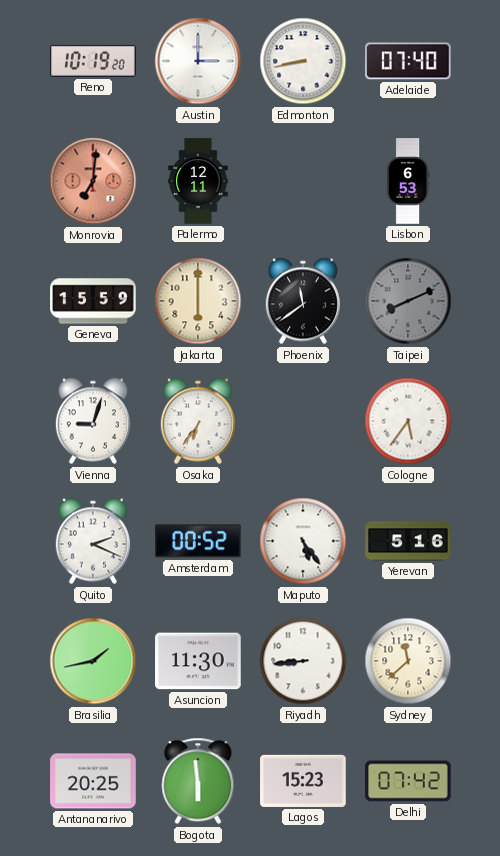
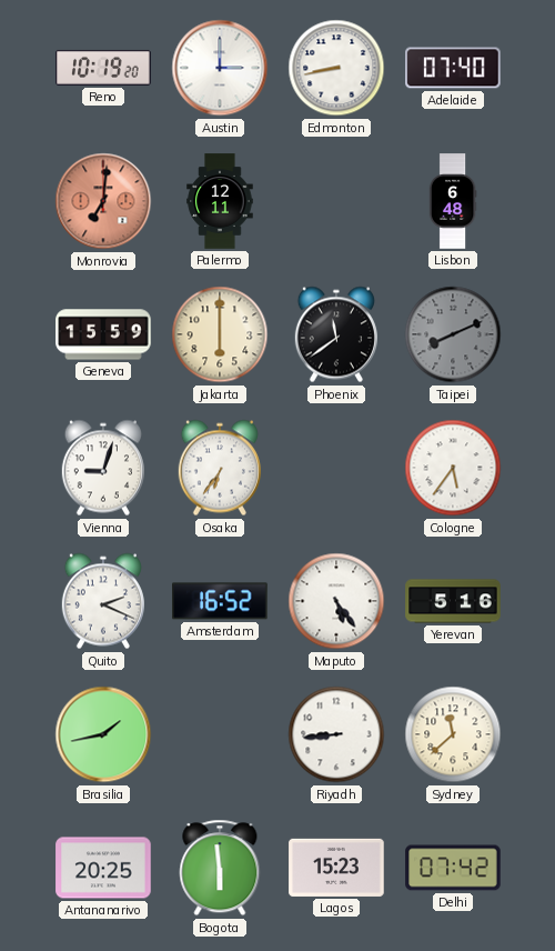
Lisbon: 6:53 -> 6:48
Amsterdam: 00:52 -> 16:52
Asuncion: 11:30 -> none
